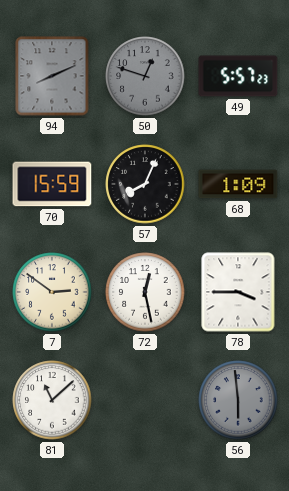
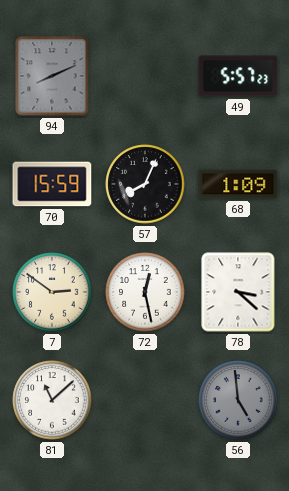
50: 12:48 -> none
78: 3:45 -> 3:22
56: 5:59 -> 4:59
